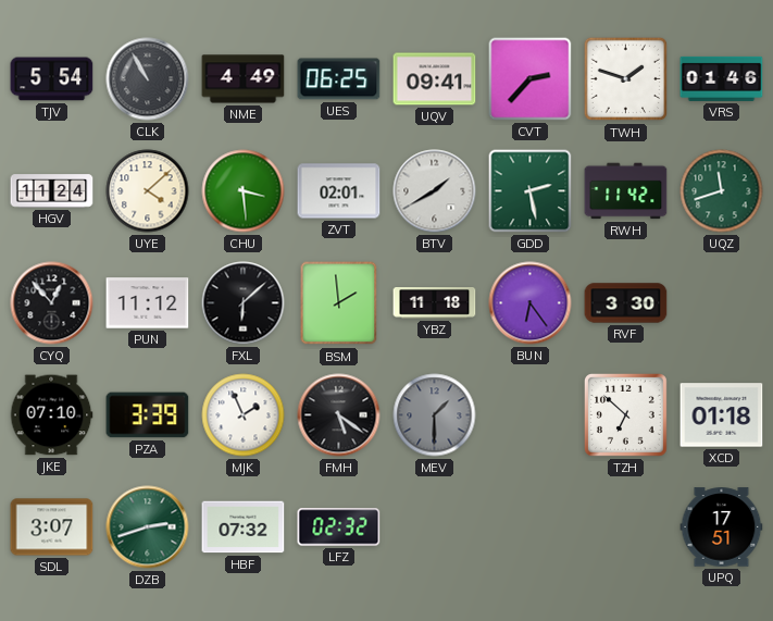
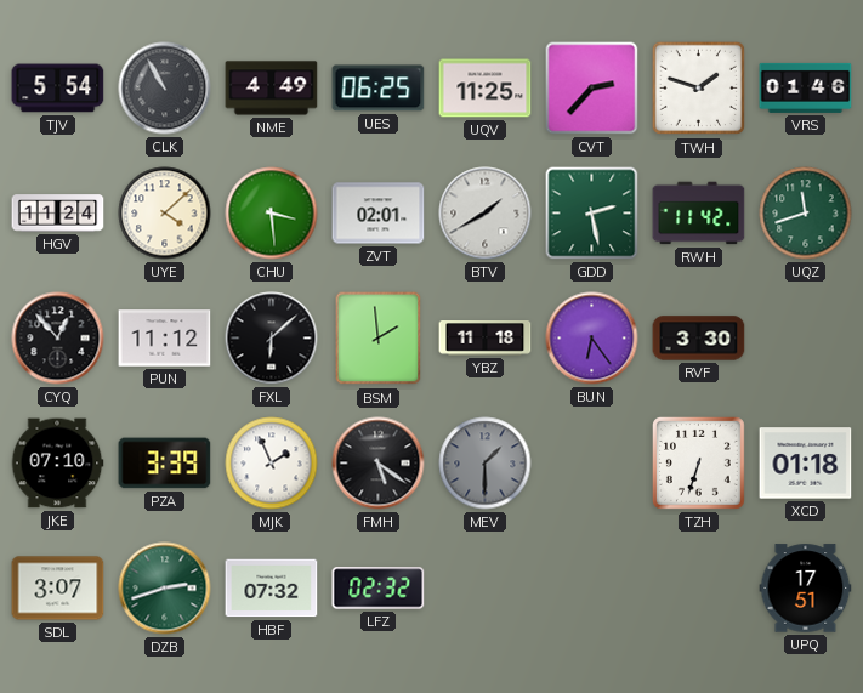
UQV: 09:41 -> 11:25
TZH: 6:52 -> 6:33
